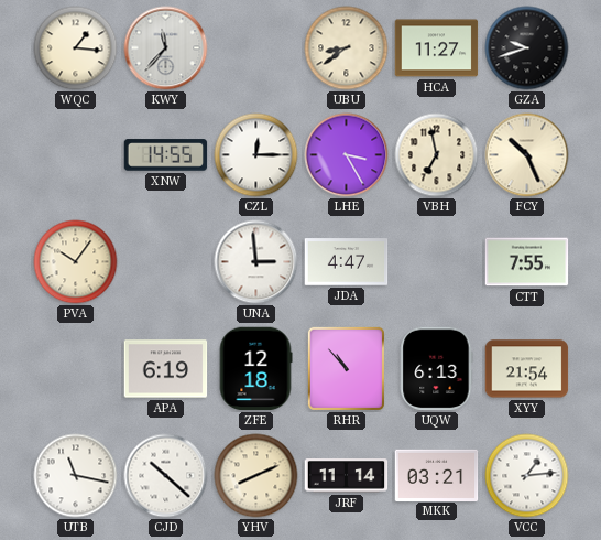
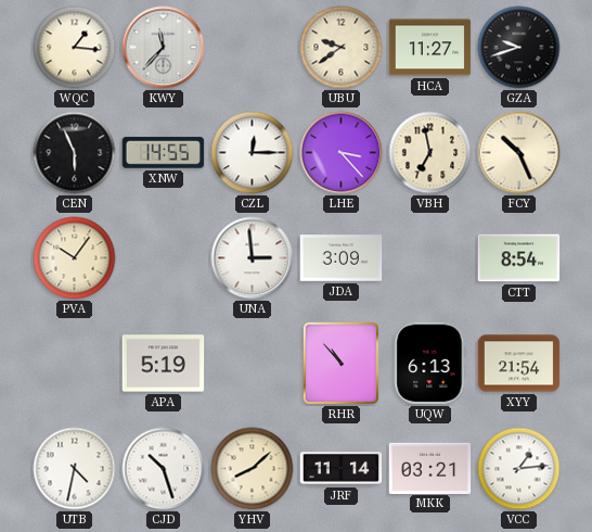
UBU: 8:39 -> 9:39
CEN: none -> 5:56
LHE: 3:25 -> 3:23
JDA: 4:47 -> 3:09
CTT: 7:55 -> 8:54
APA: 6:19 -> 5:19
ZFE: 12:18 -> none
UTB: 11:17 -> 4:32
CJD: 10:22 -> 10:27
YHV: 8:11 -> 8:08
